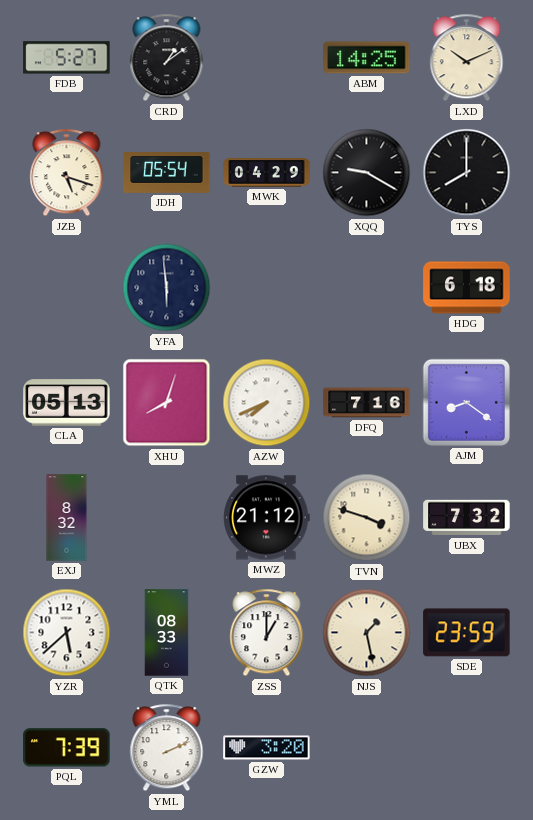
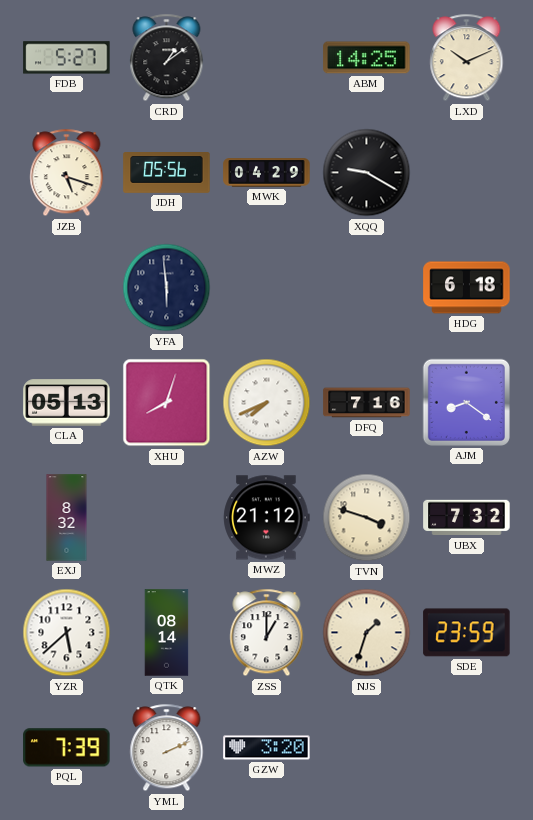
JDH: 05:54 -> 05:56
TYS: 8:00 -> none
QTK: 08:33 -> 08:14
NJS: 1:28 -> 1:33
